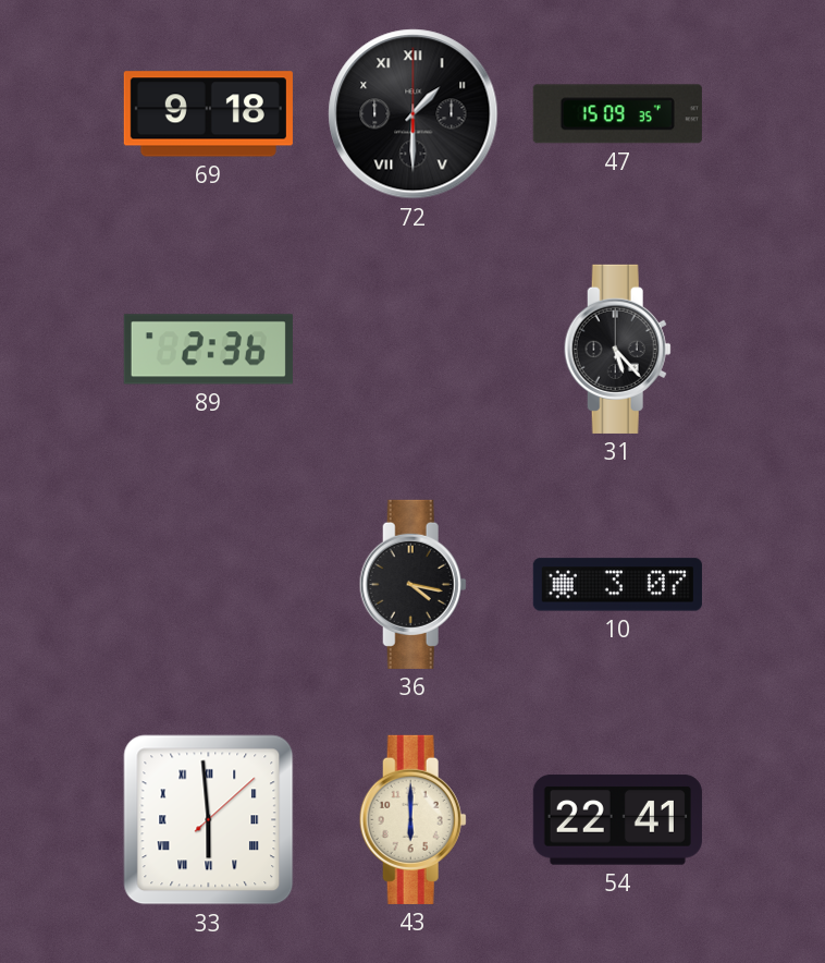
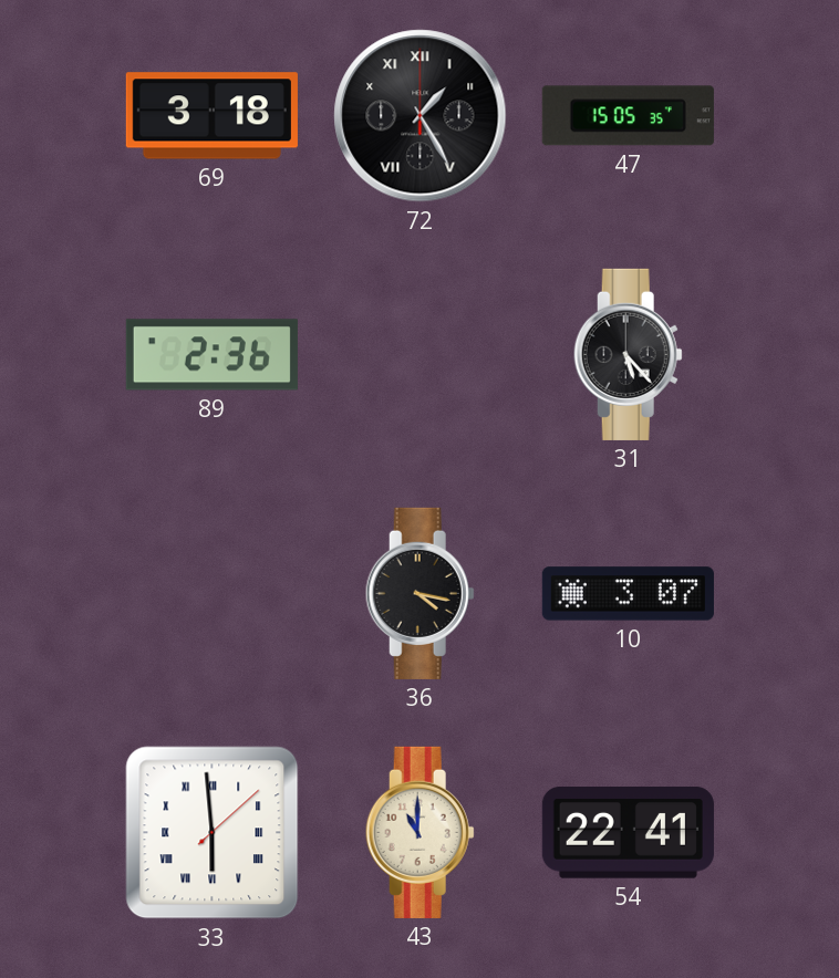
69: 9:18 -> 3:18
72: 1:30 -> 1:25
47: 15:09 -> 15:05
43: 6:00 -> 11:00
